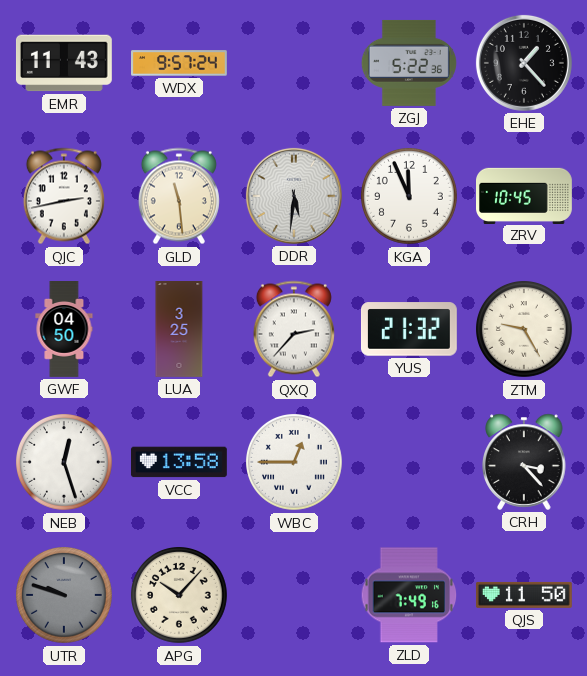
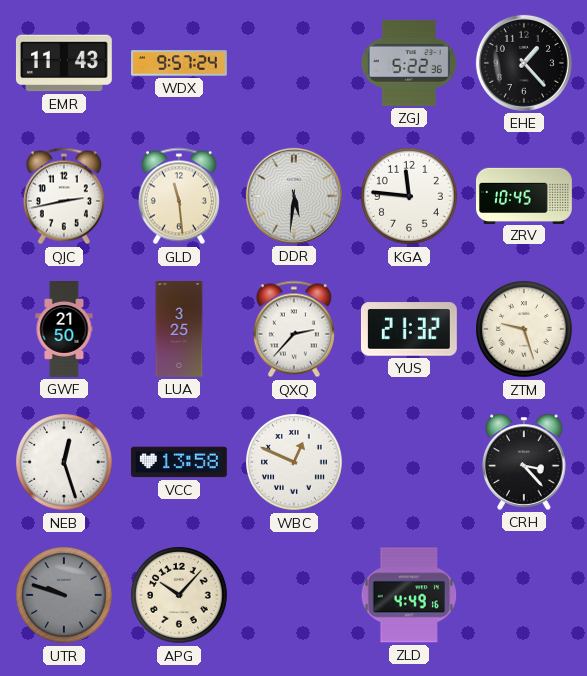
KGA: 11:56 -> 11:46
GWF: 04:50 -> 21:50
ZTM: 9:25 -> 9:27
WBC: 12:45 -> 12:49
ZLD: 7:49 -> 4:49
QJS: 11:50 -> none
